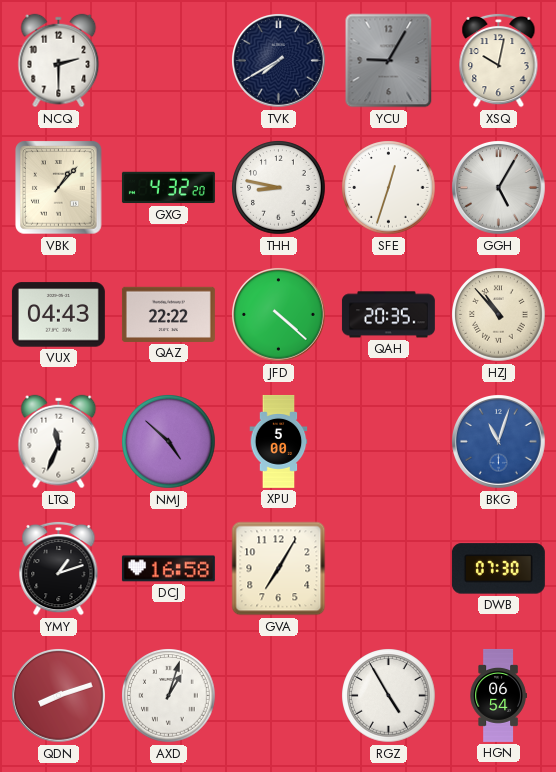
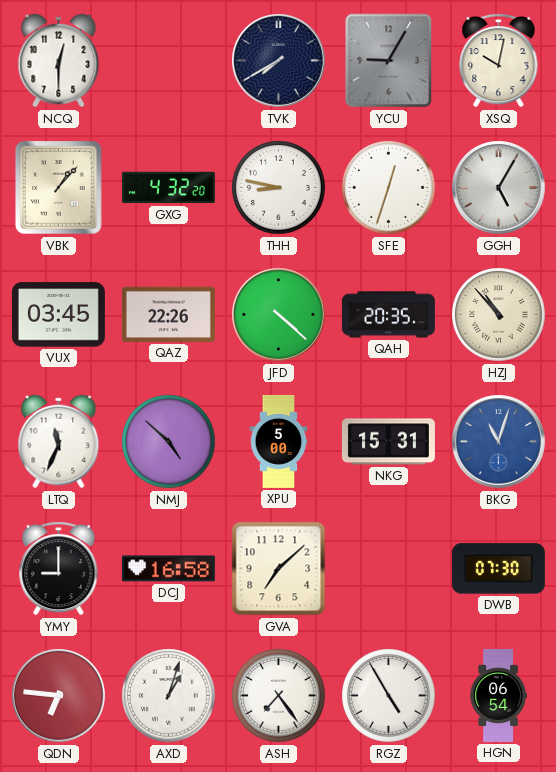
NCQ: 2:30 -> 12:30
VUX: 04:43 -> 03:45
QAZ: 22:22 -> 22:26
NKG: none -> 15:31
YMY: 1:12 -> 9:00
GVA: 7:05 -> 7:08
QDN: 8:12 -> 6:46
ASH: none -> 7:24
